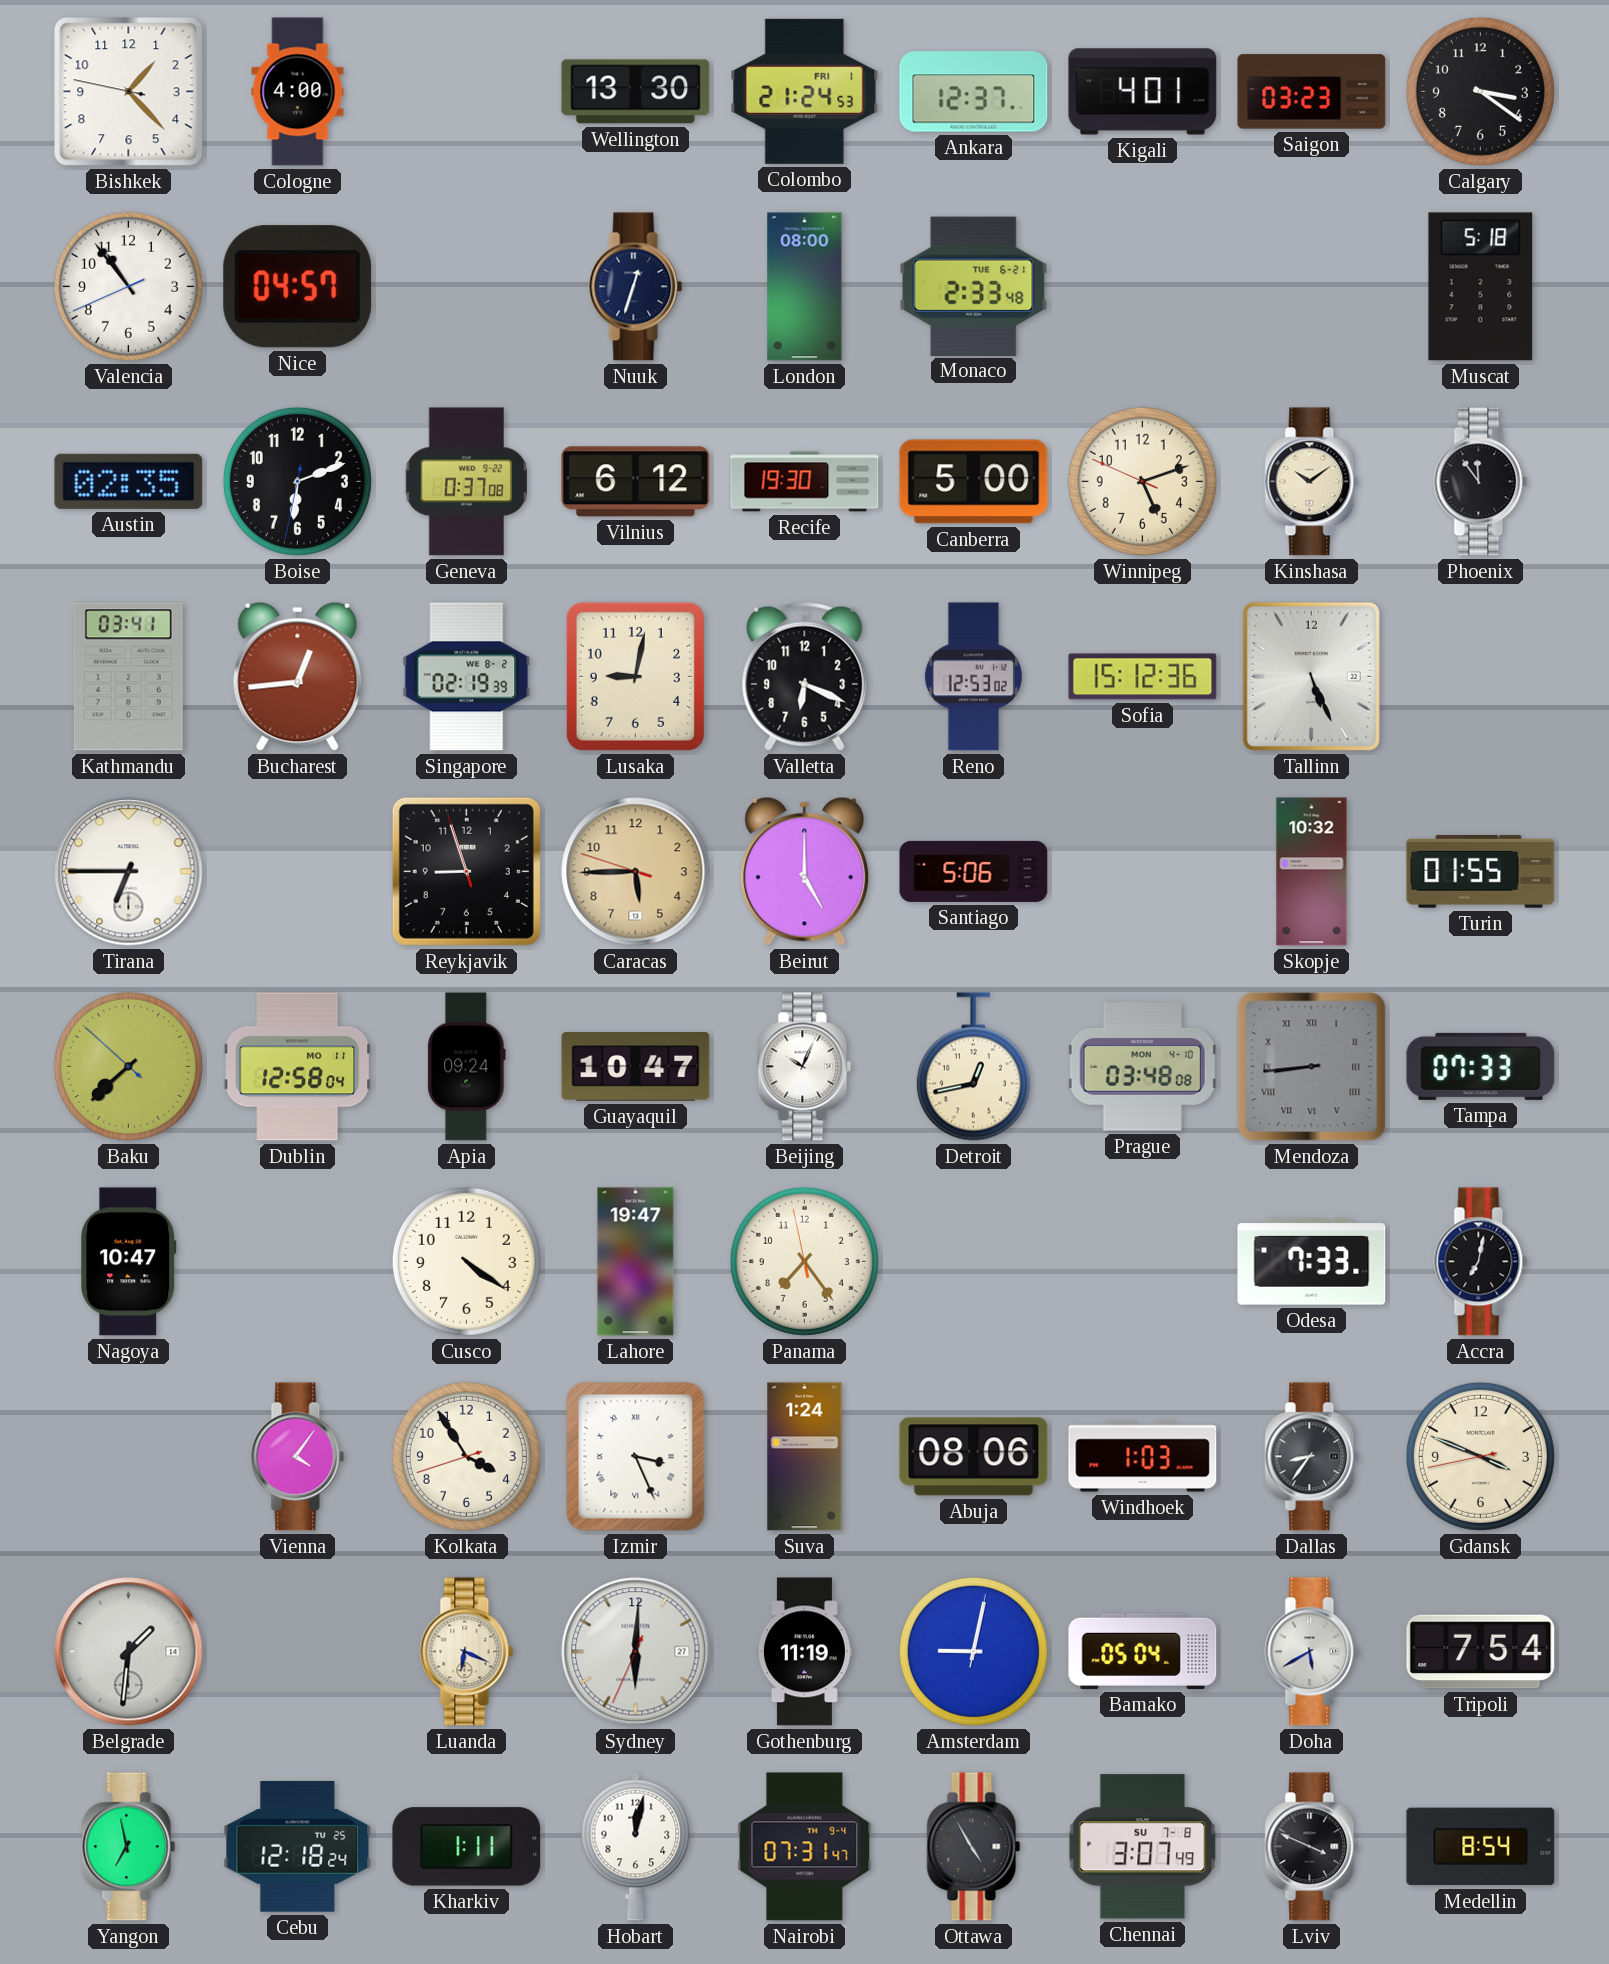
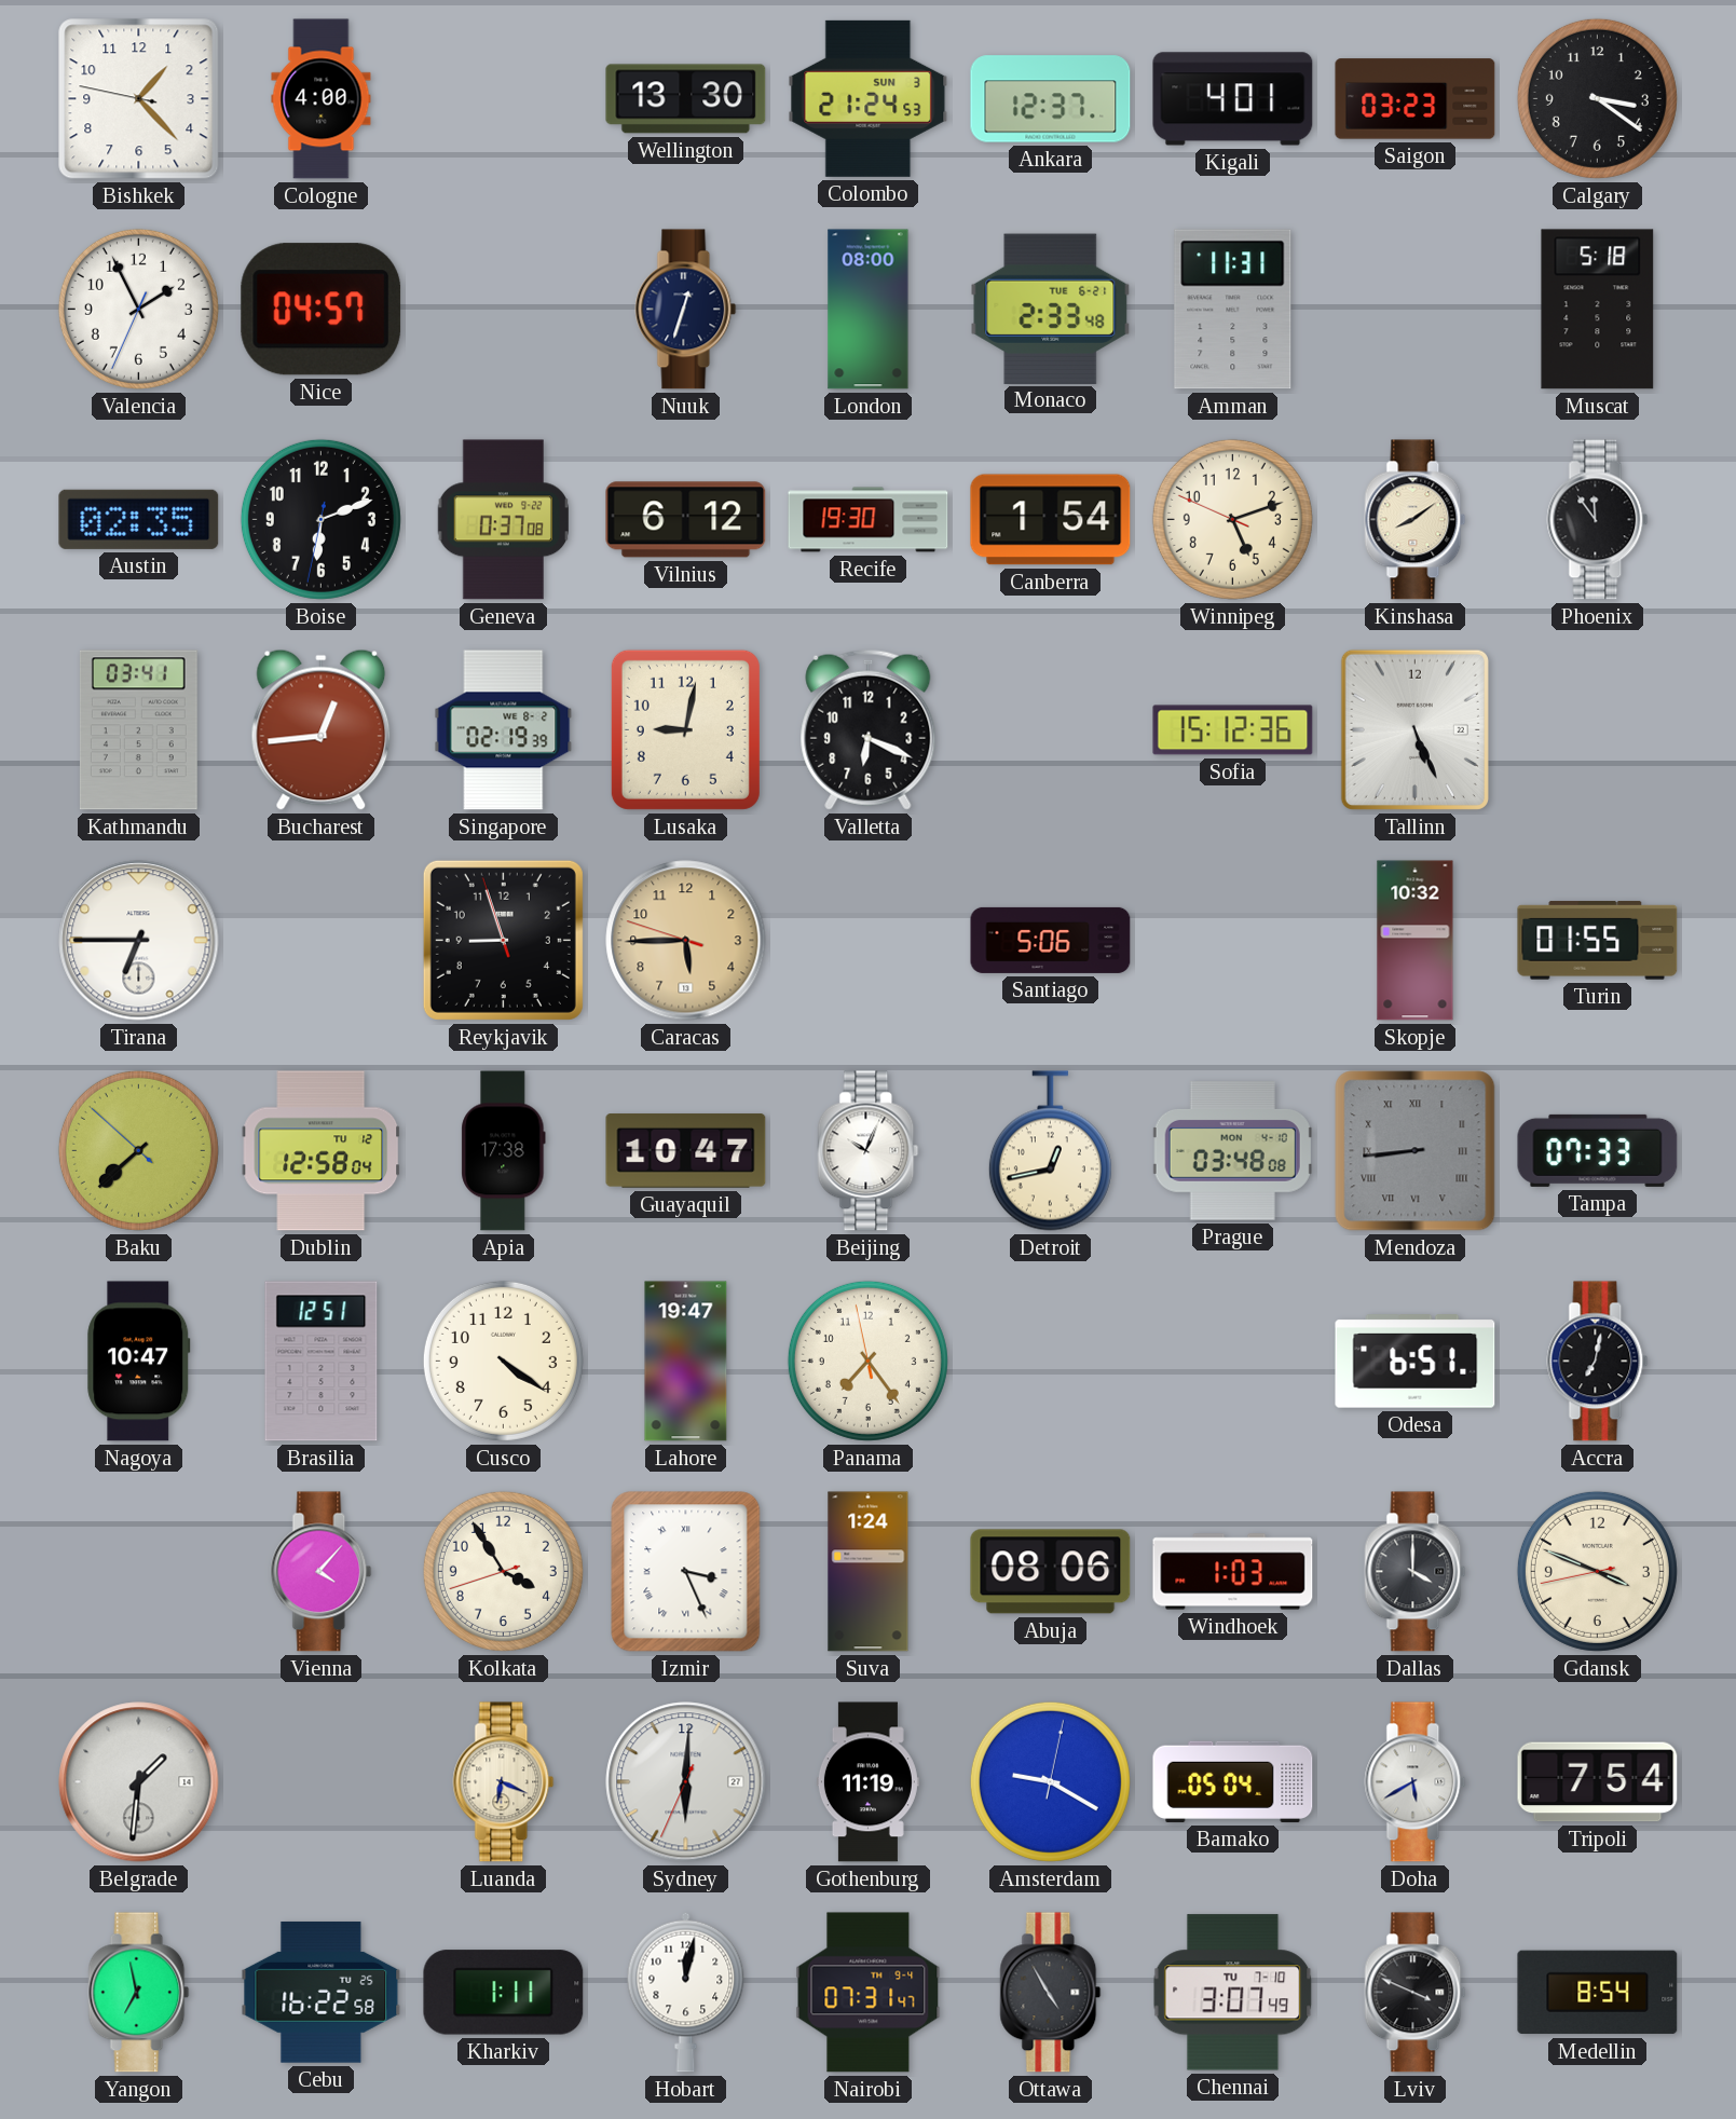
Colombo date: FRI 1 -> SUN 3
Valencia: 10:53 -> 1:55
Amman: none -> 11:31
Canberra: 5:00 -> 1:54
Kinshasa: 10:09 -> 8:09
Reno: 12:53 -> none
Beirut: 5:00 -> none
Dublin date: MO 11 -> TU 12
Apia: 09:24 -> 17:38
Brasilia: none -> 12:51
Odesa: 7:33 -> 6:51
Vienna: 4:06 -> 4:07
Dallas: 8:36 -> 4:00
Amsterdam: 9:02 -> 9:20
Cebu: 12:18 -> 16:22
Chennai date: SU 7-8 -> TU 7-10
